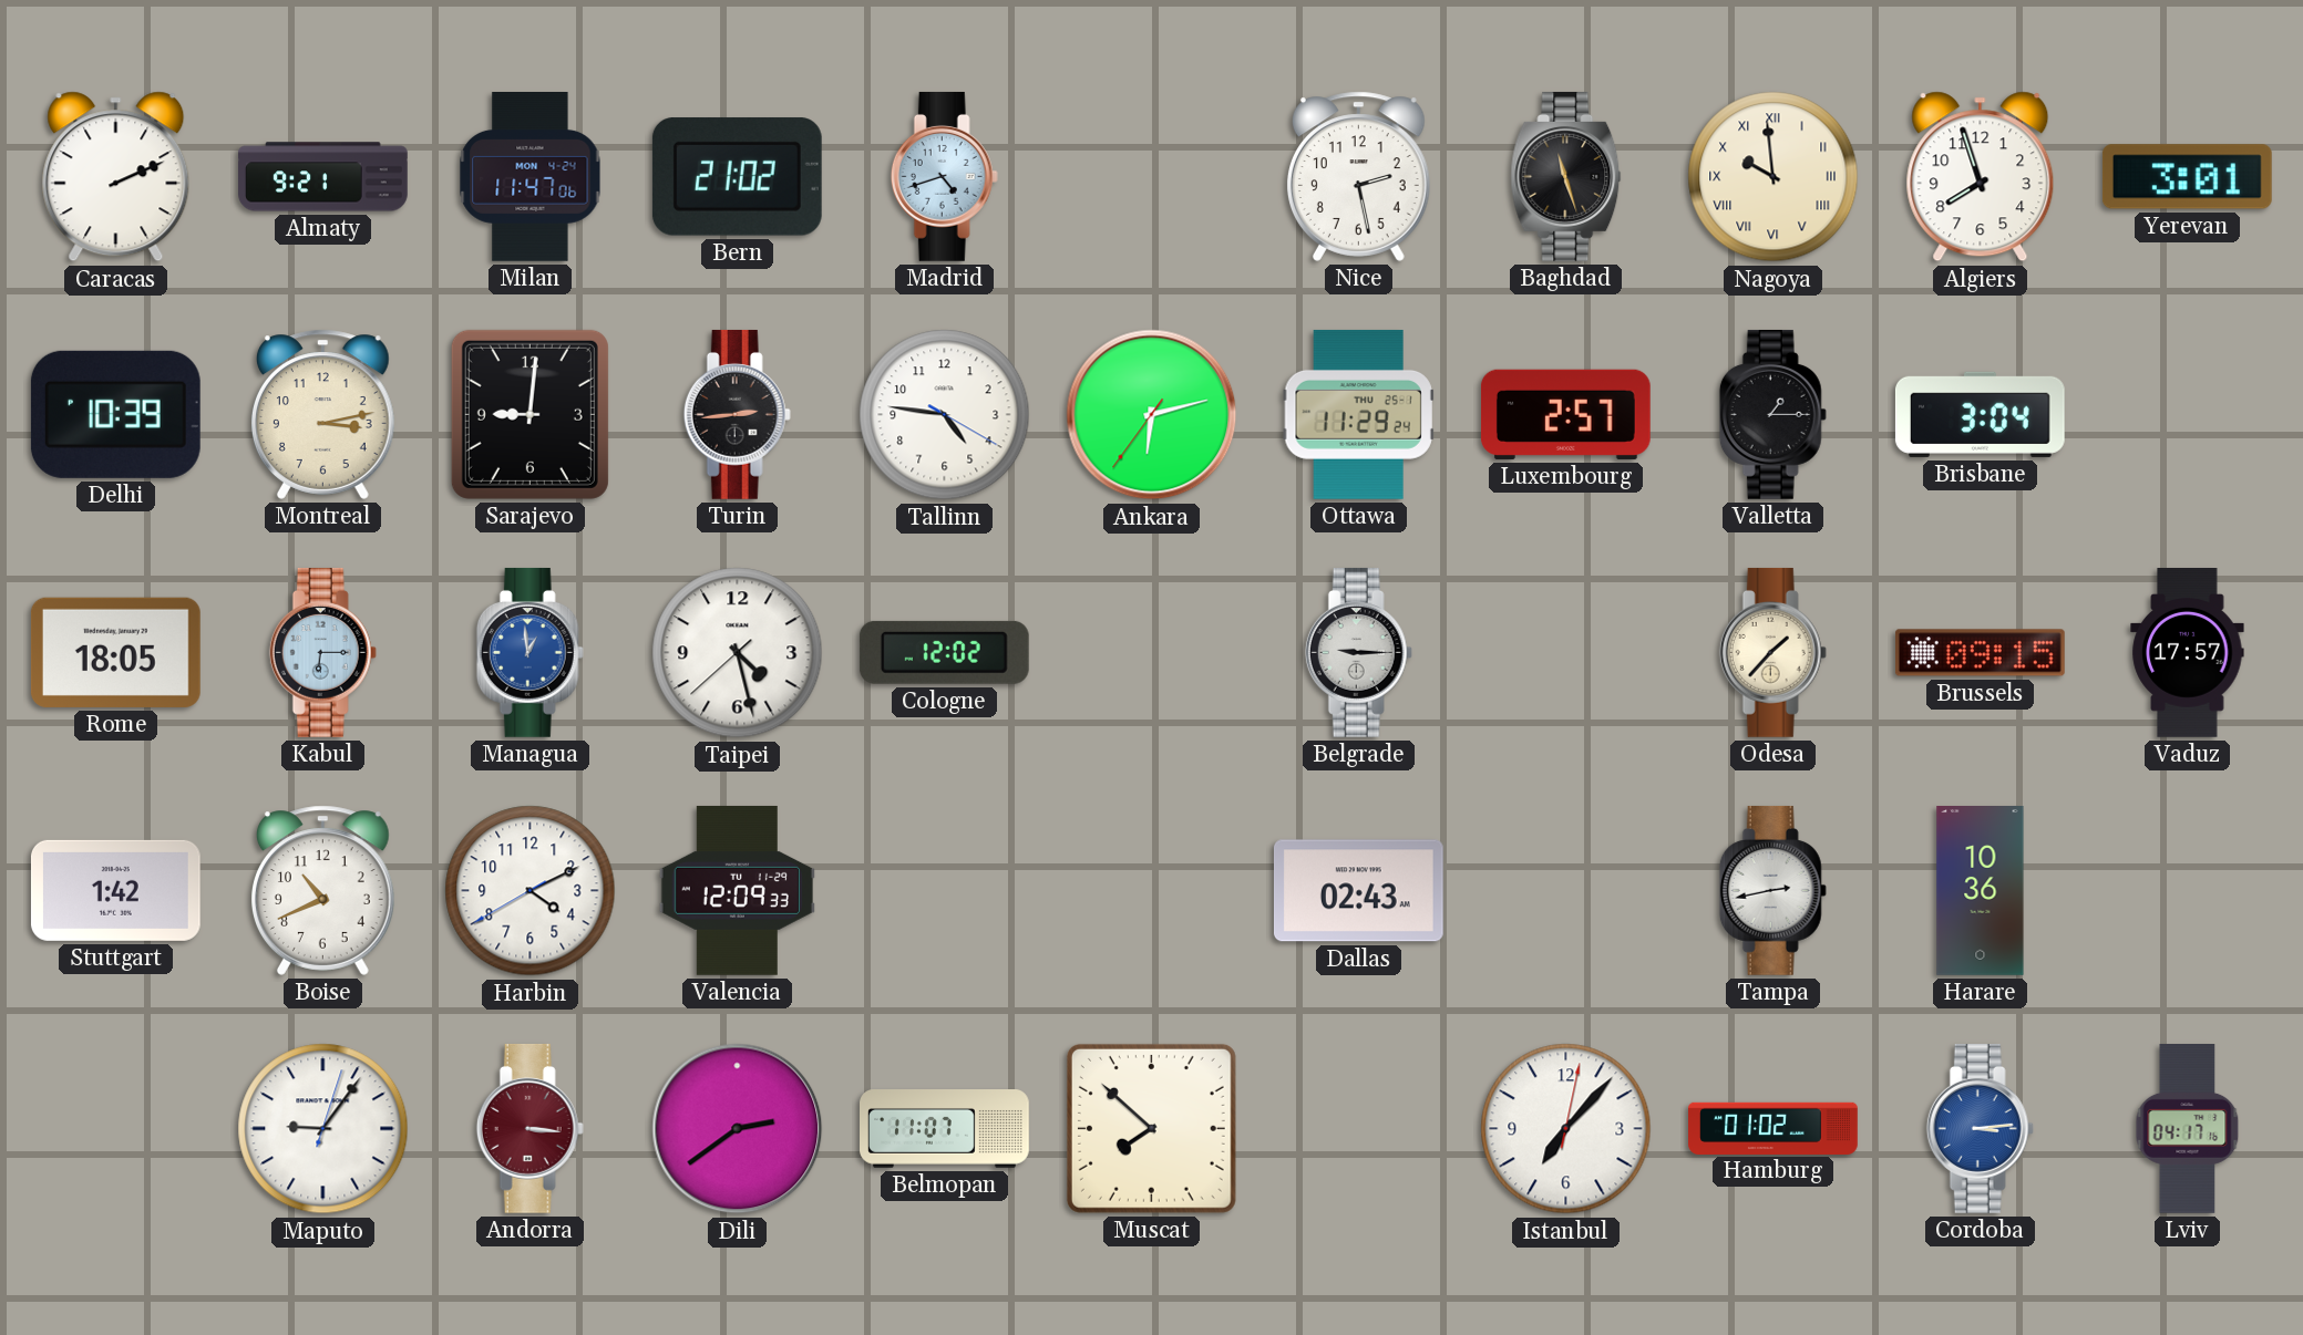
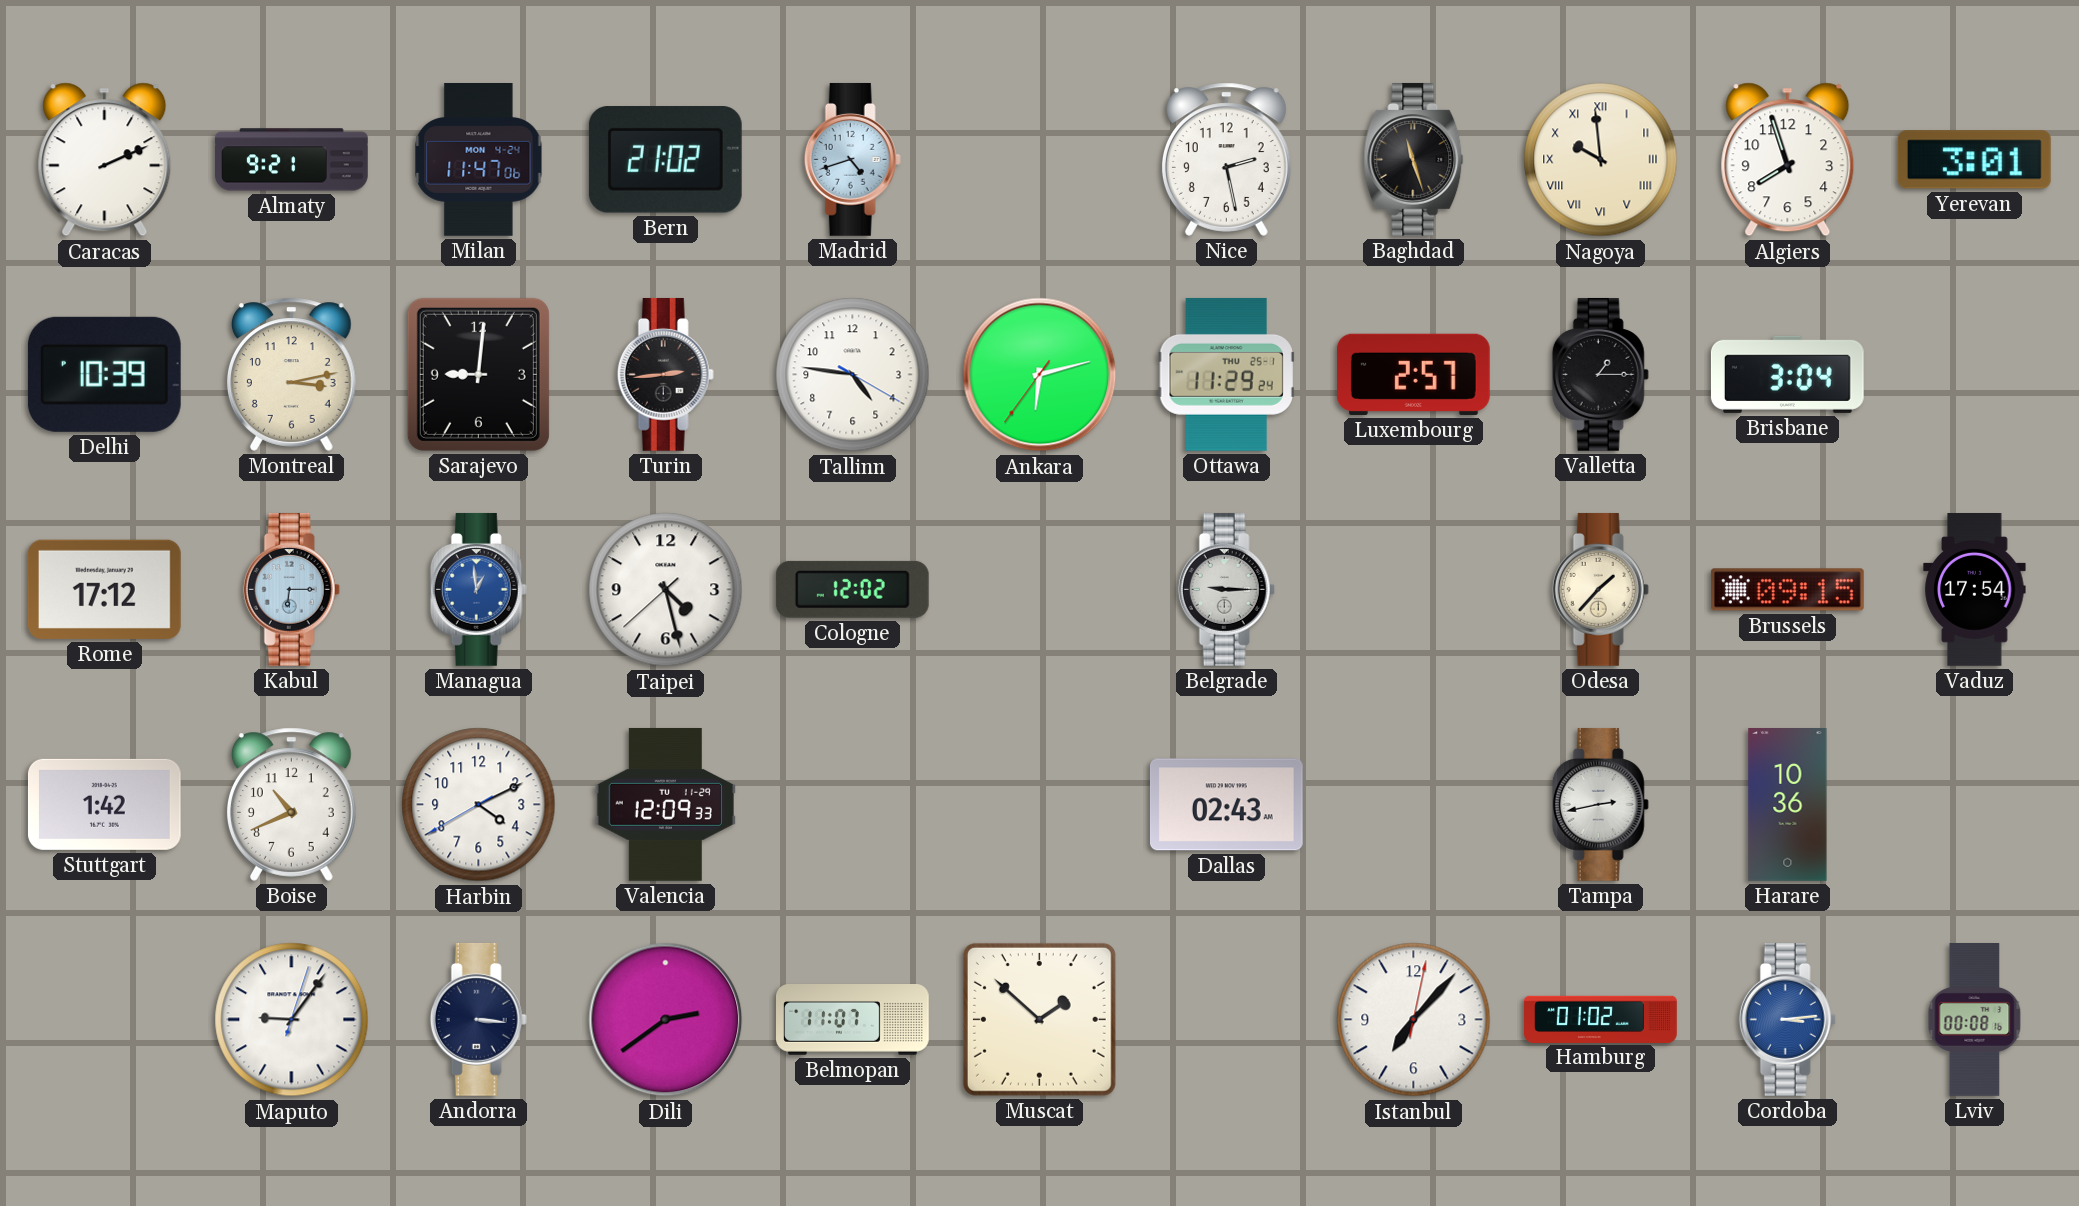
Rome: 18:05 -> 17:12
Vaduz: 17:57 -> 17:54
Andorra dial: burgundy -> navy
Muscat: 7:52 -> 1:52
Lviv: 04:17 -> 00:08
